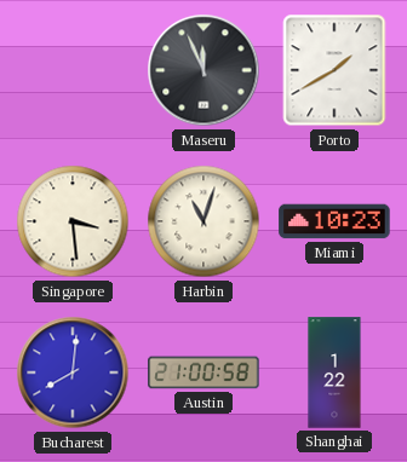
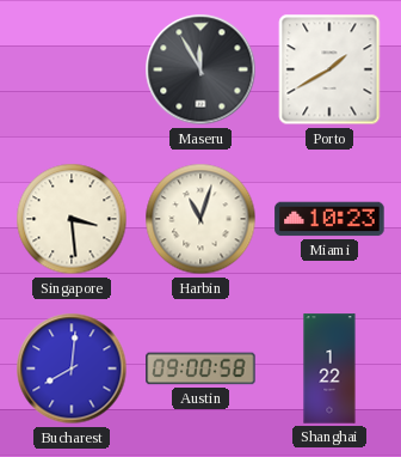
Maseru: 11:56 -> 11:55
Austin: 21:00 -> 09:00
